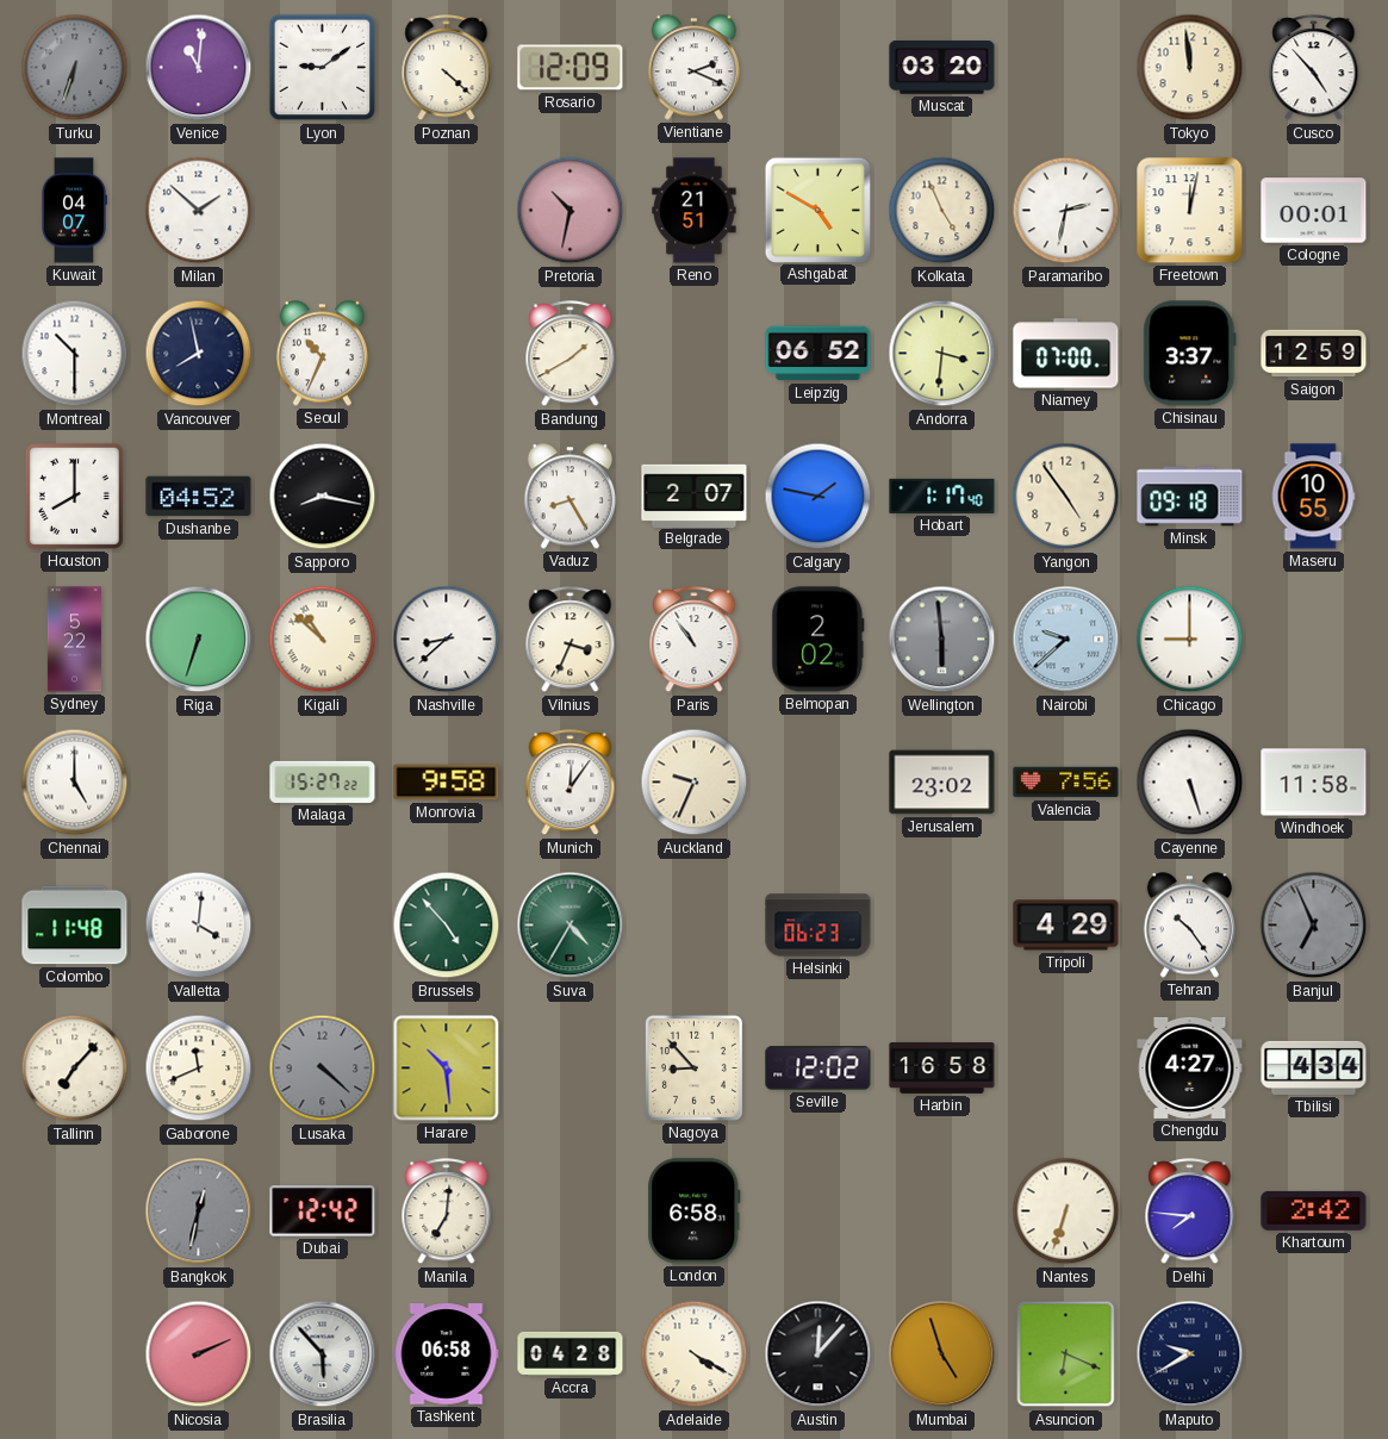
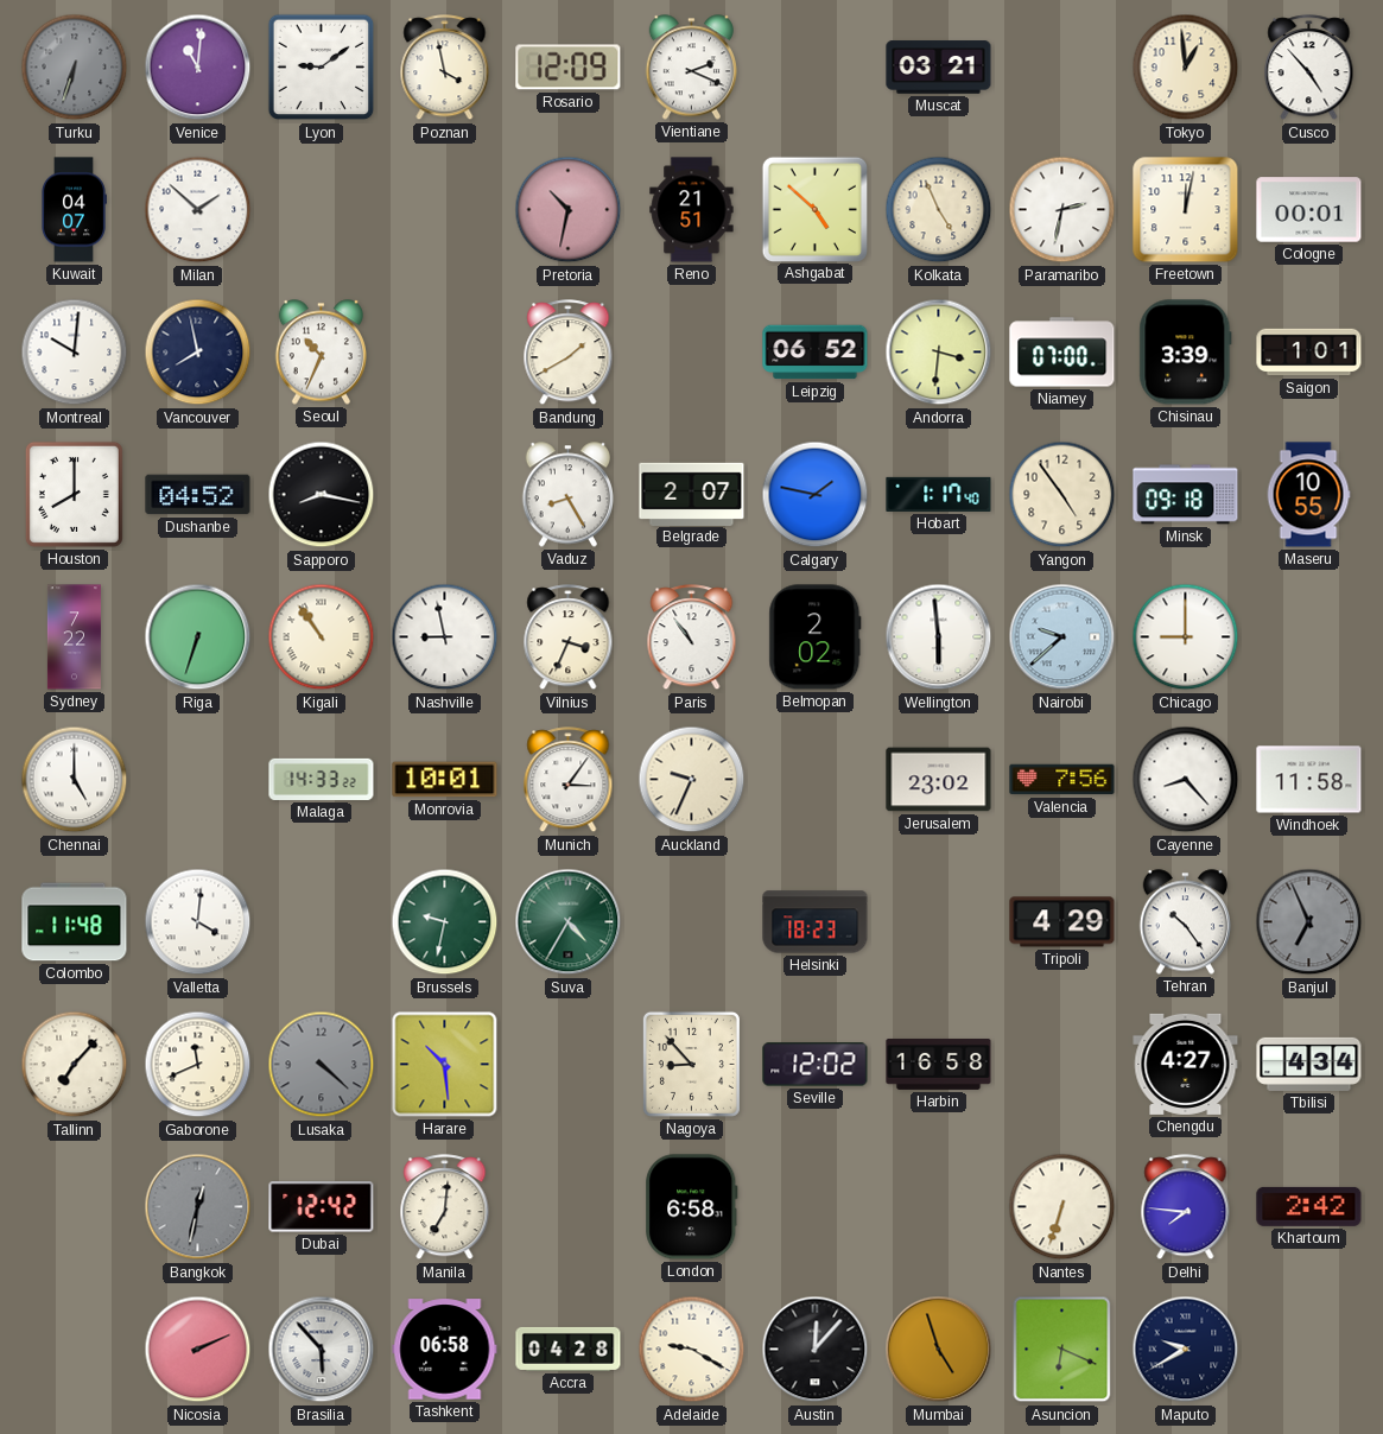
Poznan: 4:22 -> 3:58
Muscat: 03:20 -> 03:21
Tokyo: 11:59 -> 12:59
Ashgabat: 4:50 -> 4:52
Montreal: 10:30 -> 10:01
Chisinau: 3:37 -> 3:39
Saigon: 12:59 -> 1:01
Sydney: 5:22 -> 7:22
Kigali: 10:52 -> 10:54
Nashville: 8:38 -> 8:58
Wellington dial: grey -> white
Malaga: 15:27 -> 14:33
Monrovia: 9:58 -> 10:01
Munich: 12:06 -> 3:06
Cayenne: 5:27 -> 8:23
Brussels: 4:53 -> 9:32
Helsinki: 06:23 -> 18:23
Adelaide: 4:20 -> 9:20
